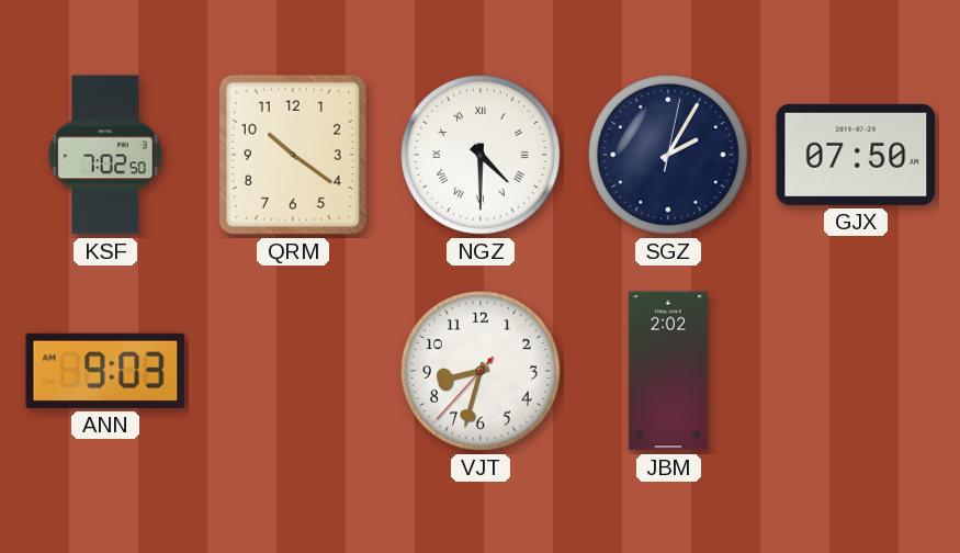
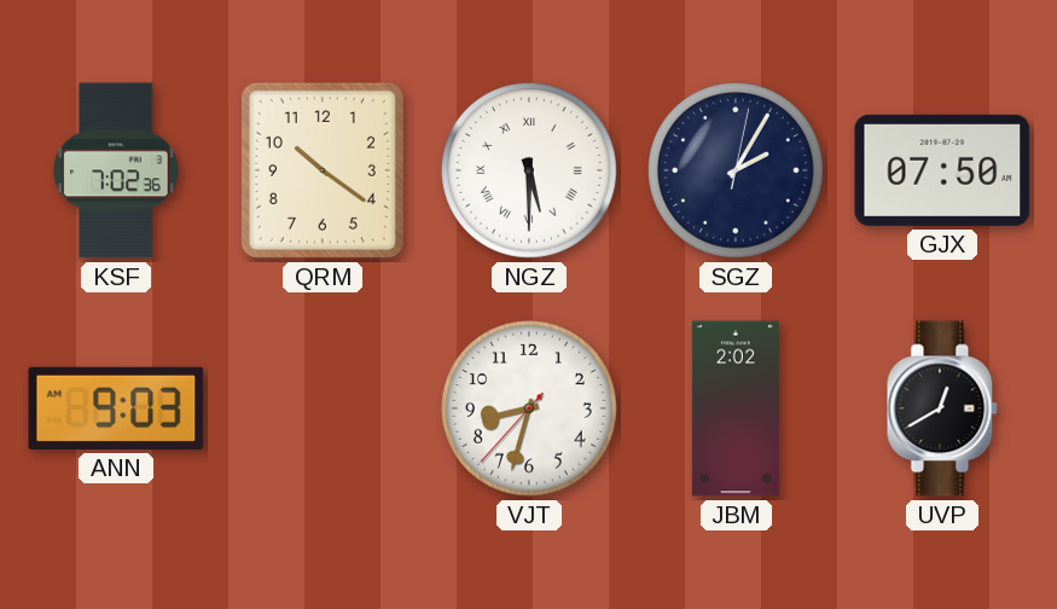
KSF: 7:02:50 -> 7:02:36
NGZ: 4:30 -> 5:30
UVP: none -> 12:40
